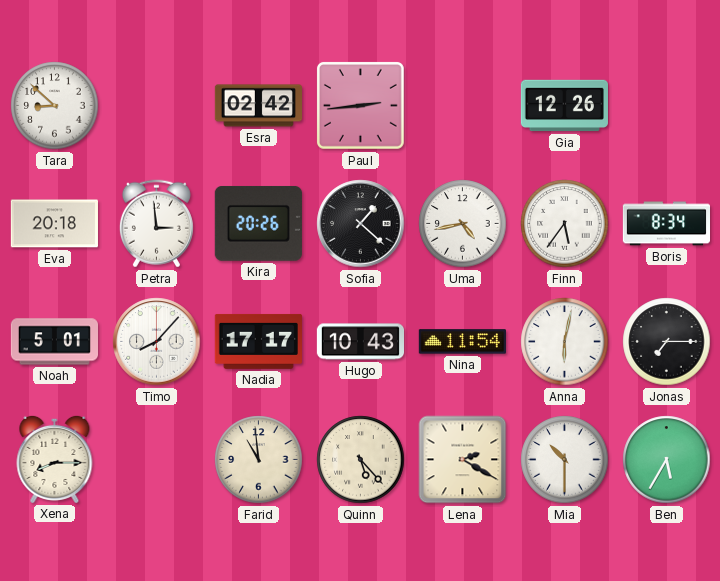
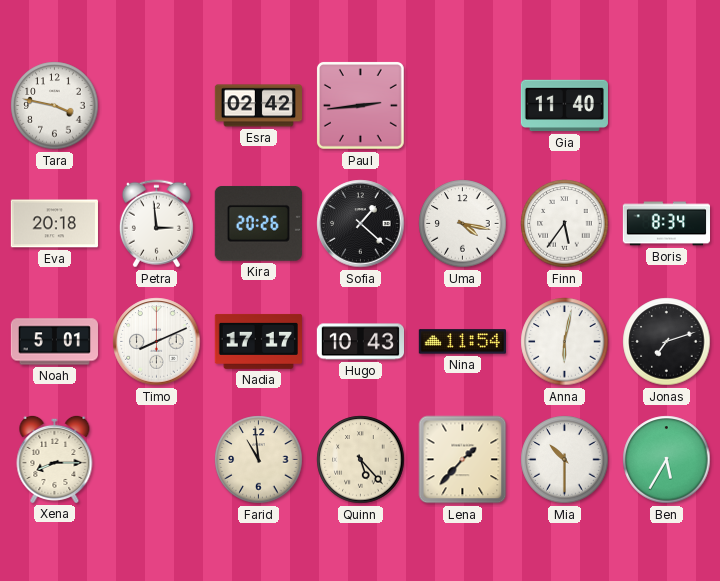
Tara: 8:52 -> 3:47
Gia: 12:26 -> 11:40
Uma: 4:43 -> 4:17
Timo: 8:07 -> 8:11
Jonas: 7:15 -> 7:12
Lena: 2:20 -> 1:37
